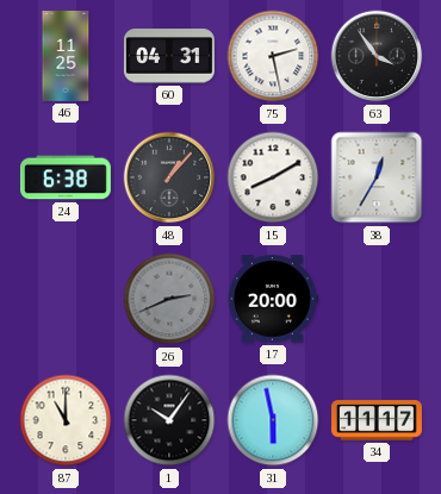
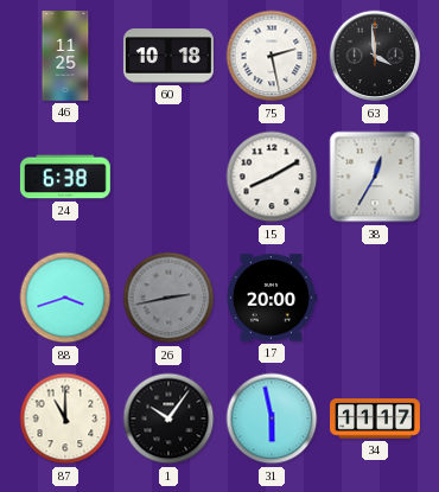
60: 04:31 -> 10:18
63: 3:54 -> 3:59
48: 1:07 -> none
88: none -> 3:42
26: 2:41 -> 2:43
